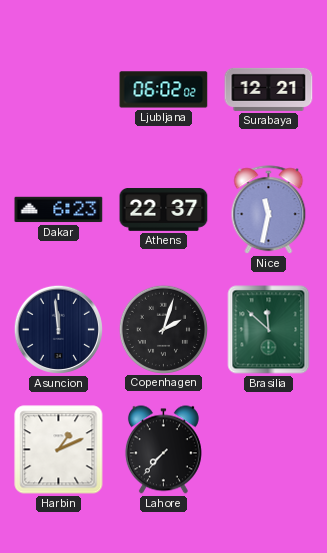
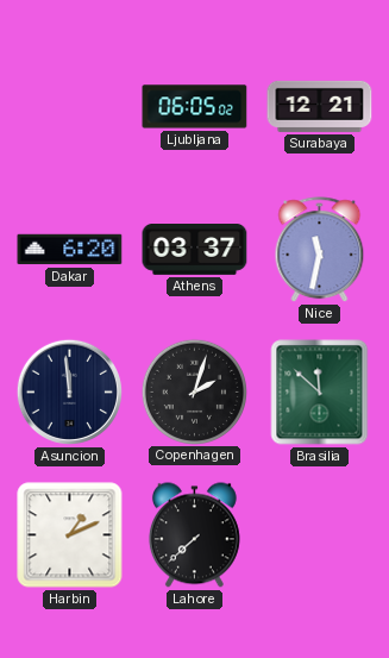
Ljubljana: 06:02 -> 06:05
Dakar: 6:23 -> 6:20
Athens: 22:37 -> 03:37
Lahore: 7:37 -> 7:38
